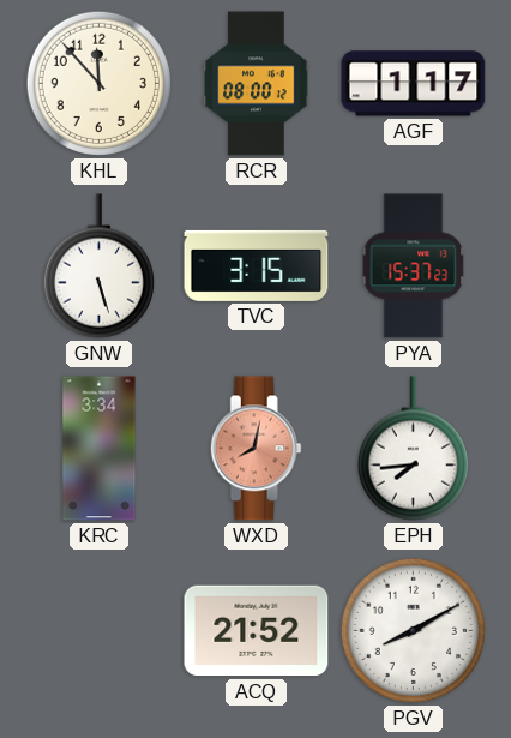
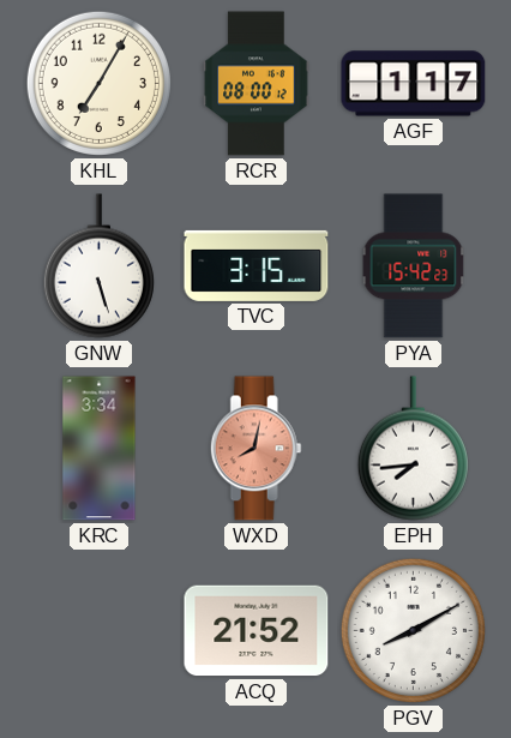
KHL: 11:53 -> 7:05
PYA: 15:37 -> 15:42
